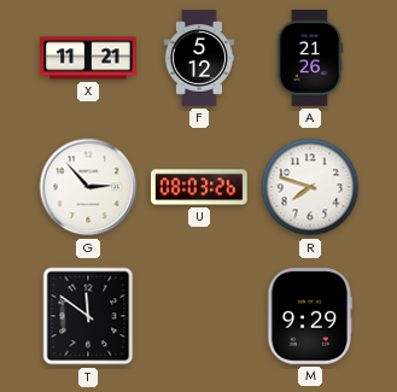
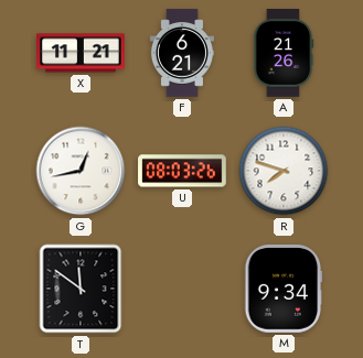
F: 5:12 -> 6:21
G: 2:53 -> 12:43
M: 9:29 -> 9:34
